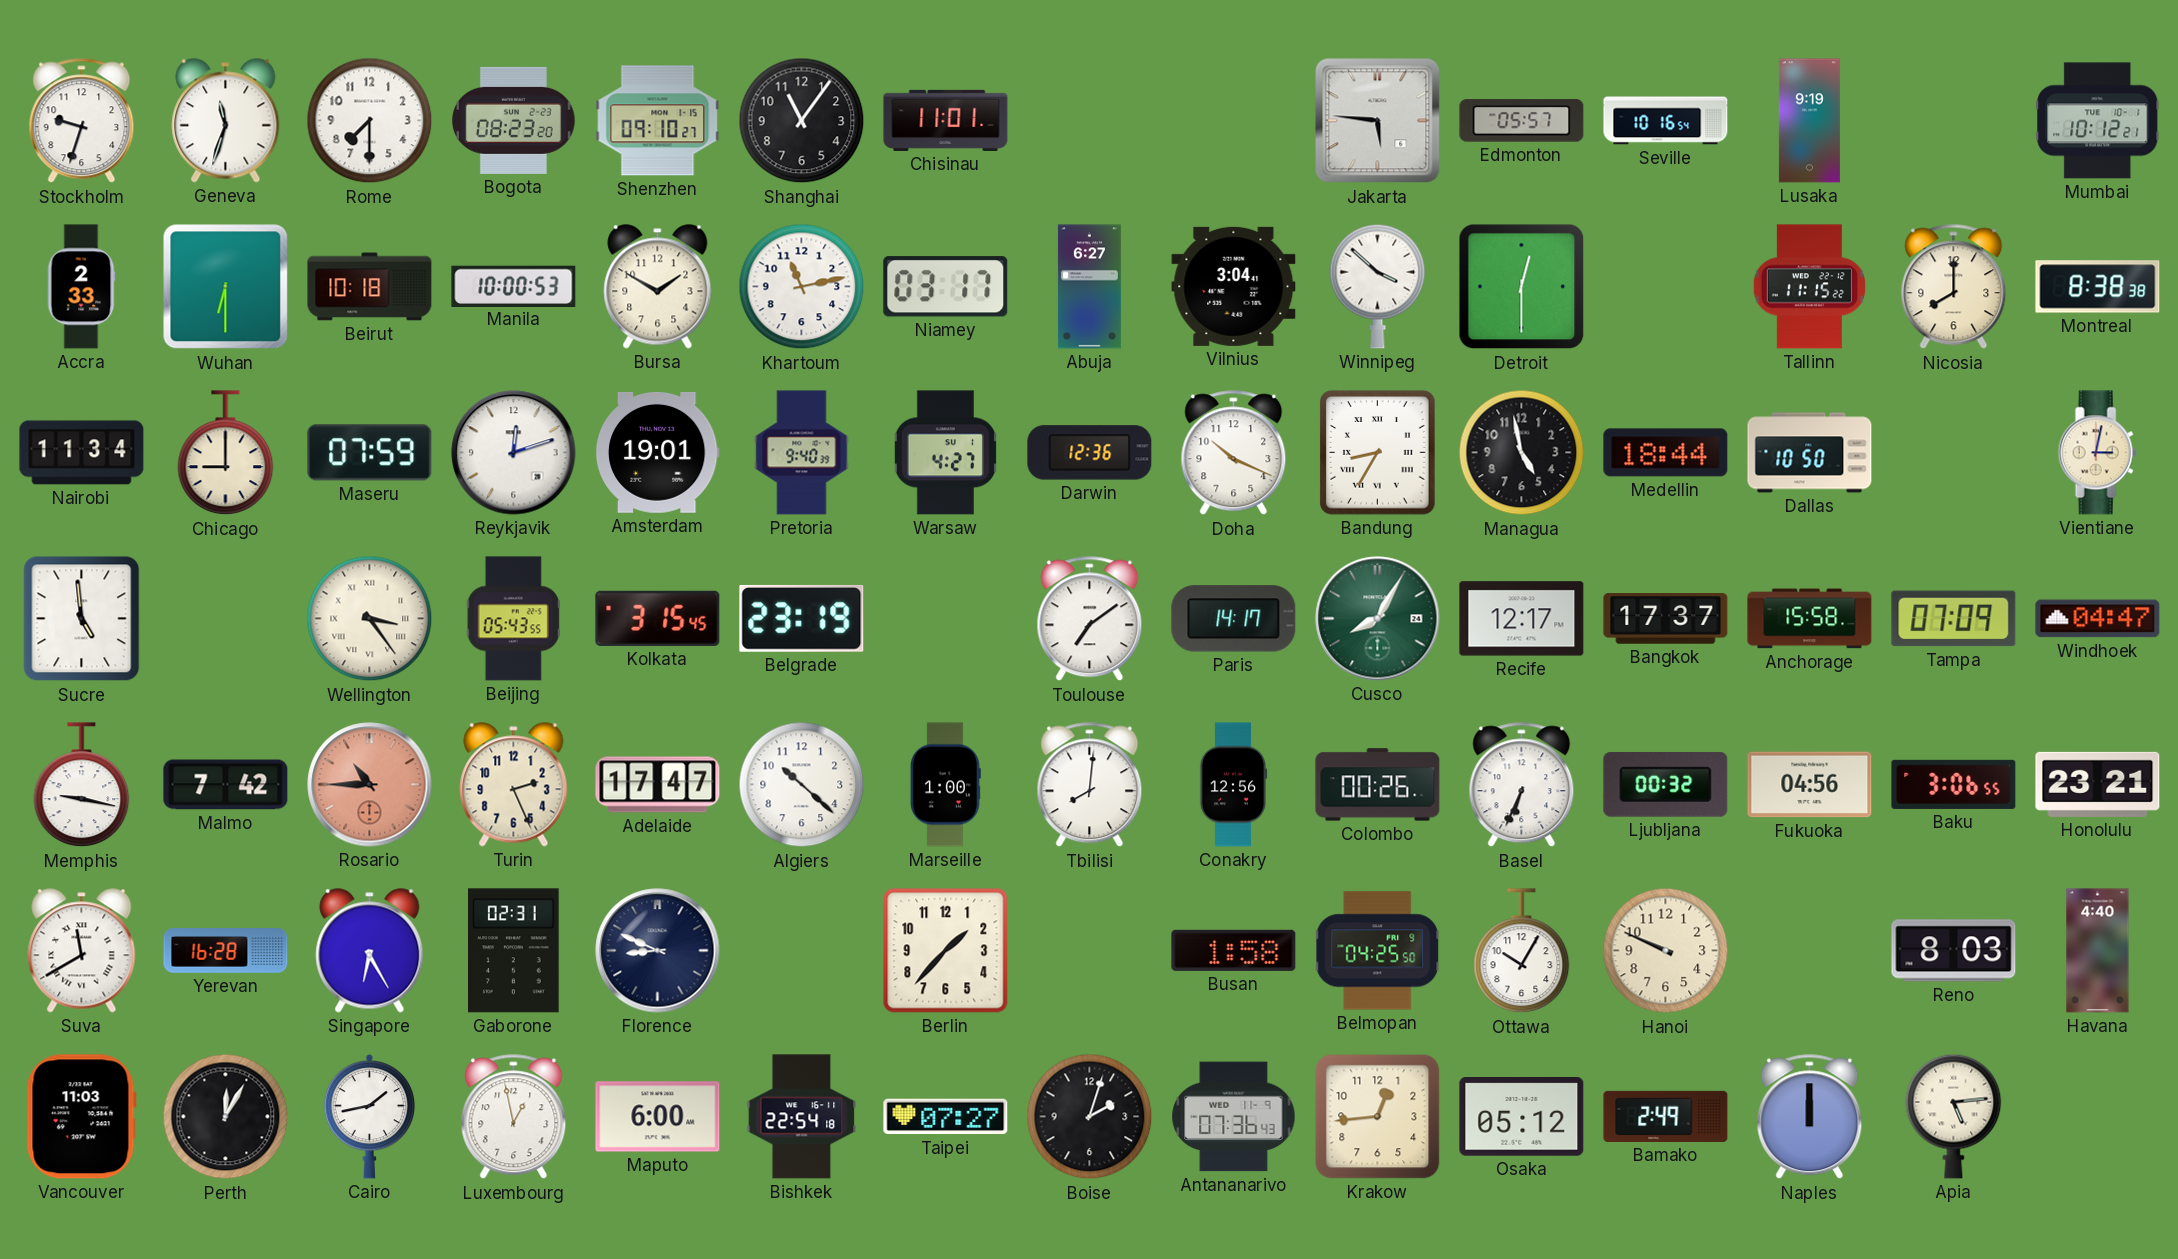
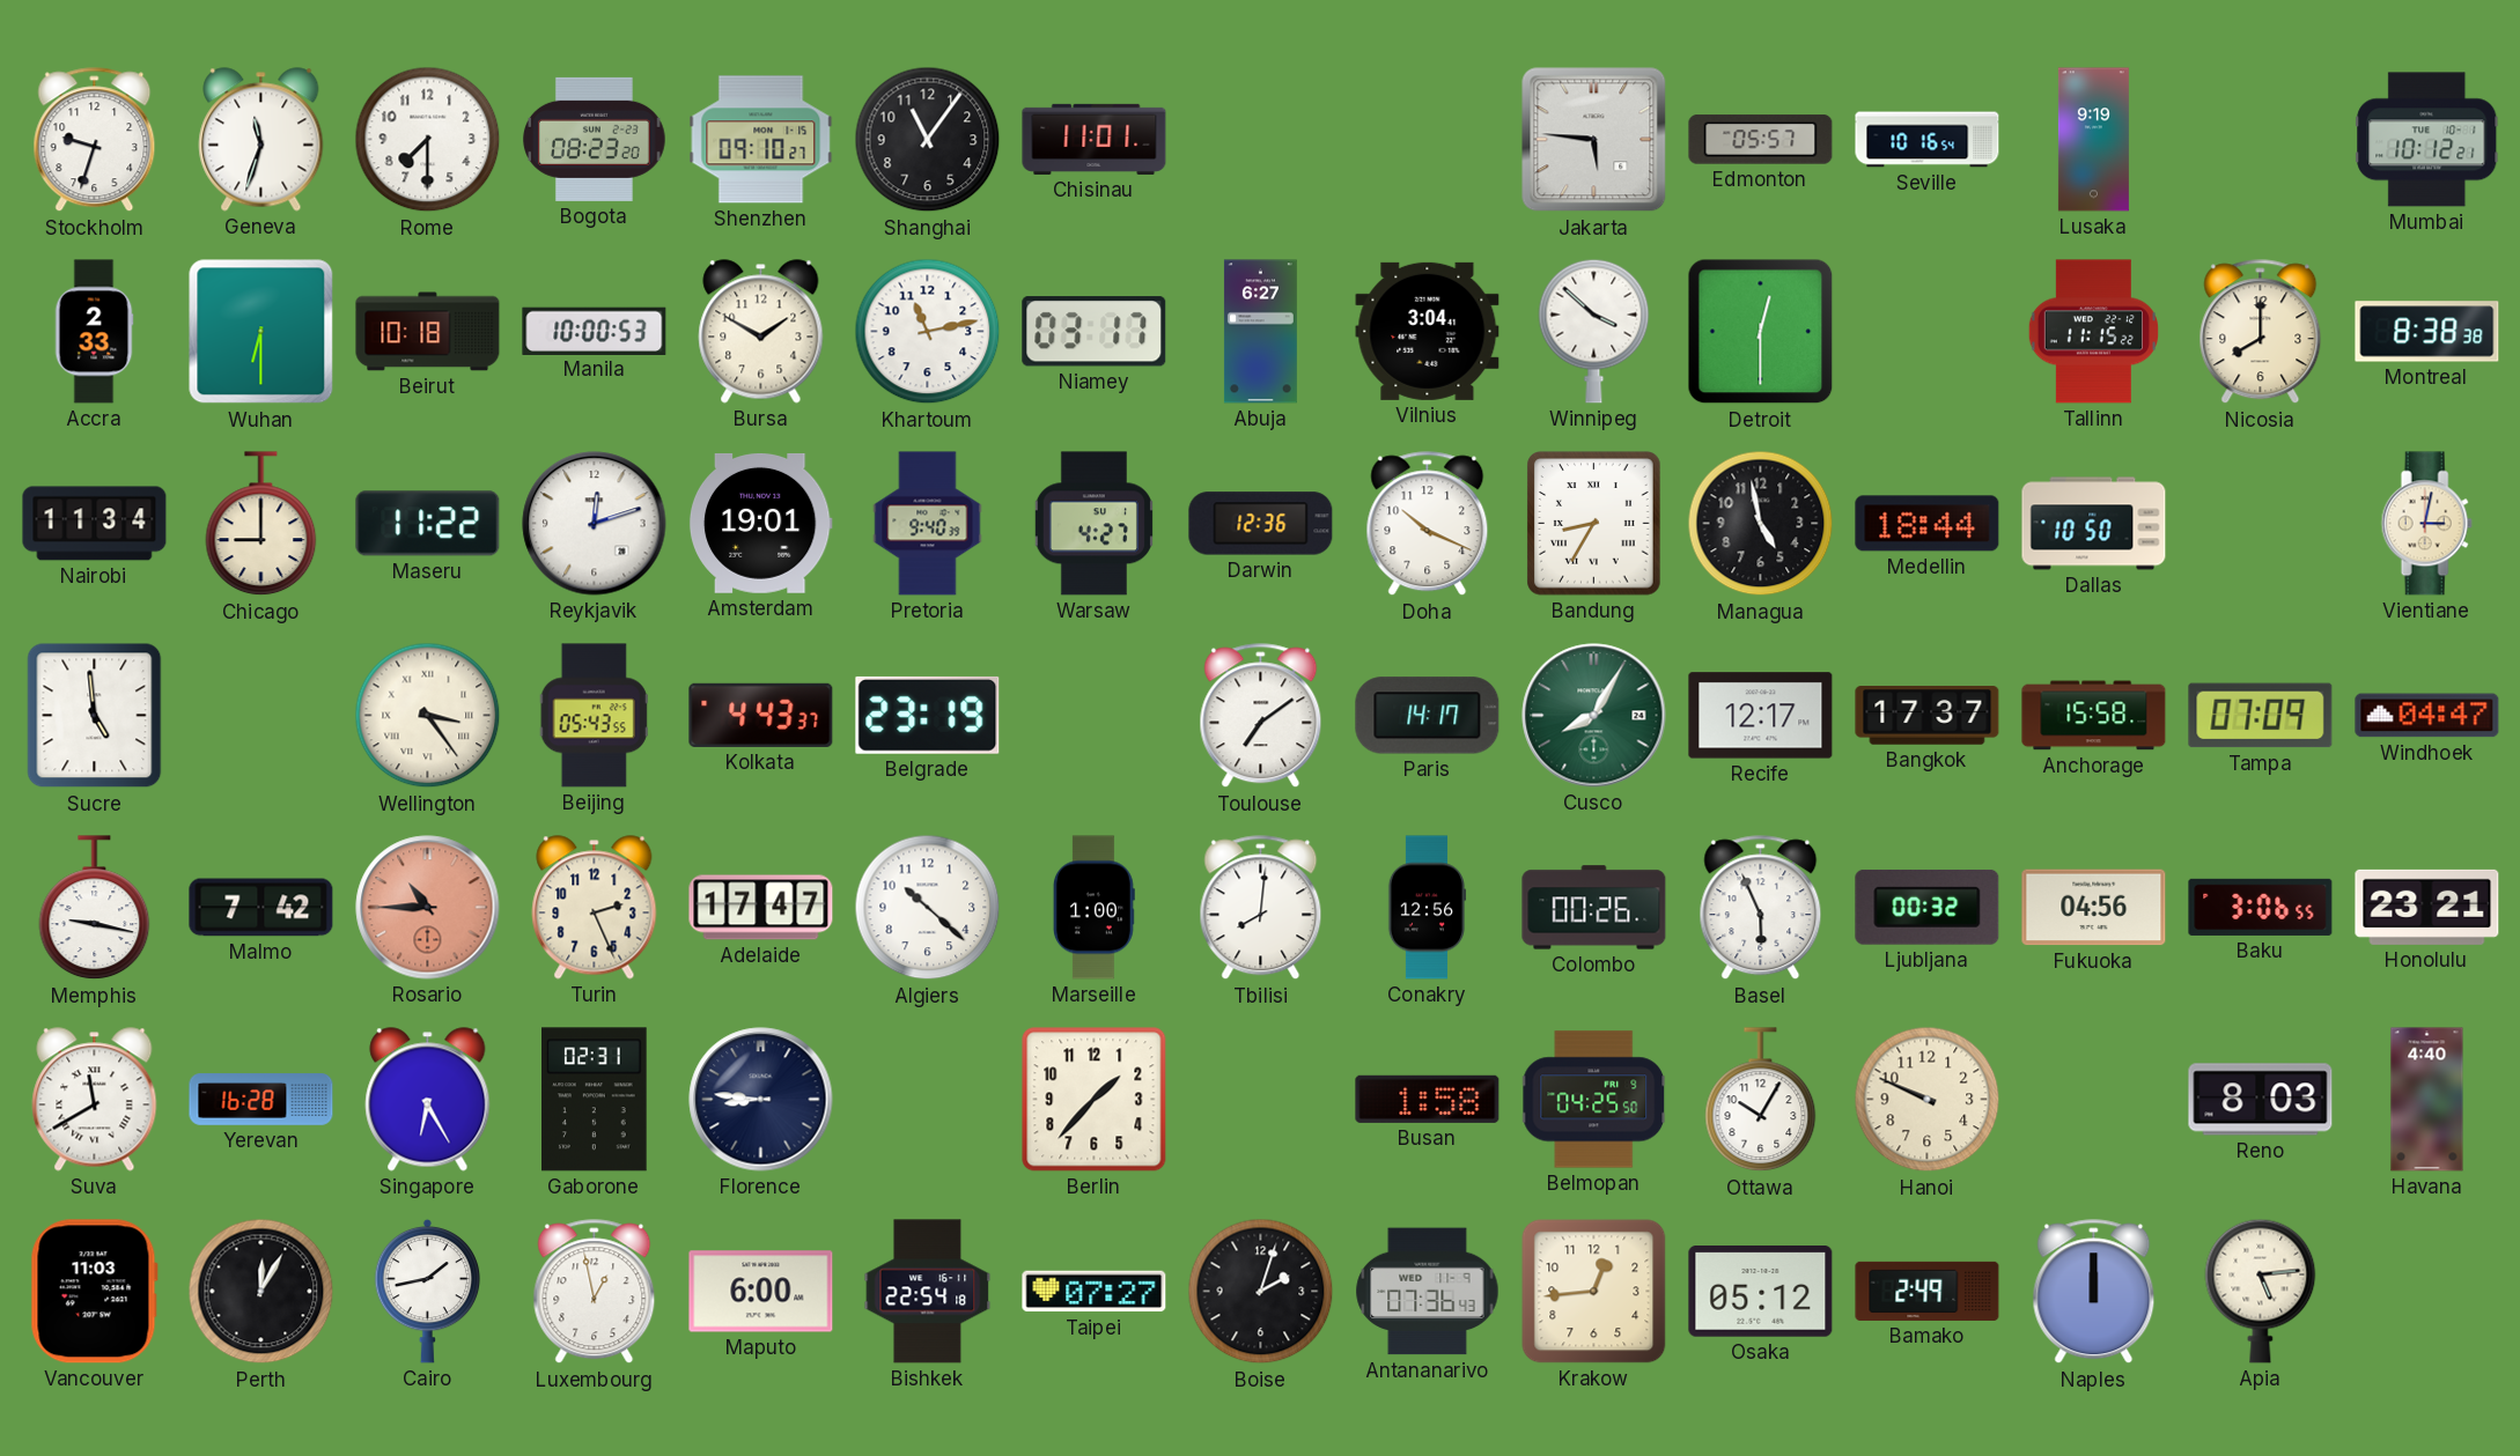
Maseru: 07:59 -> 11:22
Kolkata: 3:15 -> 4:43
Basel: 6:34 -> 5:56
Florence: 8:49 -> 8:46
